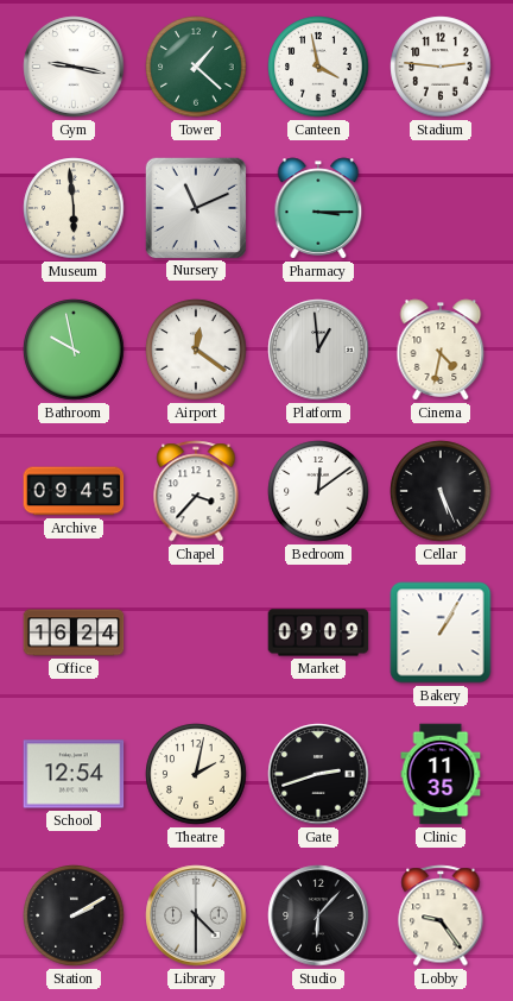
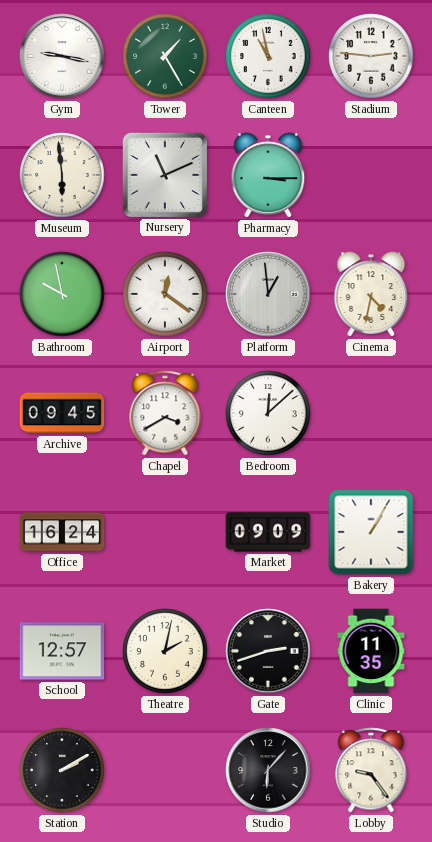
Tower: 1:22 -> 1:25
Canteen: 3:58 -> 10:58
Chapel: 3:37 -> 3:40
Bedroom: 12:09 -> 12:08
Cellar: 5:26 -> none
School: 12:54 -> 12:57
Library: 4:30 -> none
